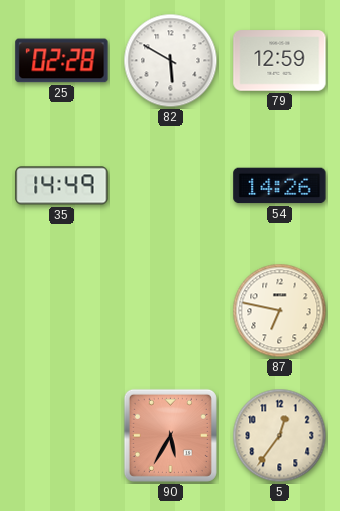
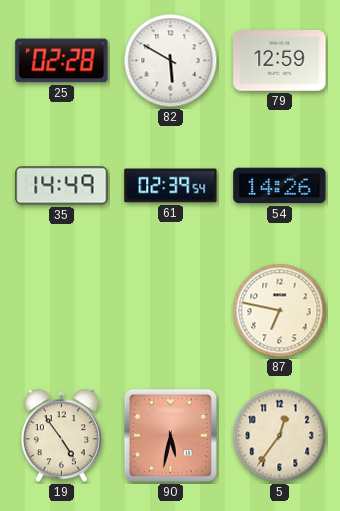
61: none -> 02:39
19: none -> 4:54
90: 5:35 -> 5:32
